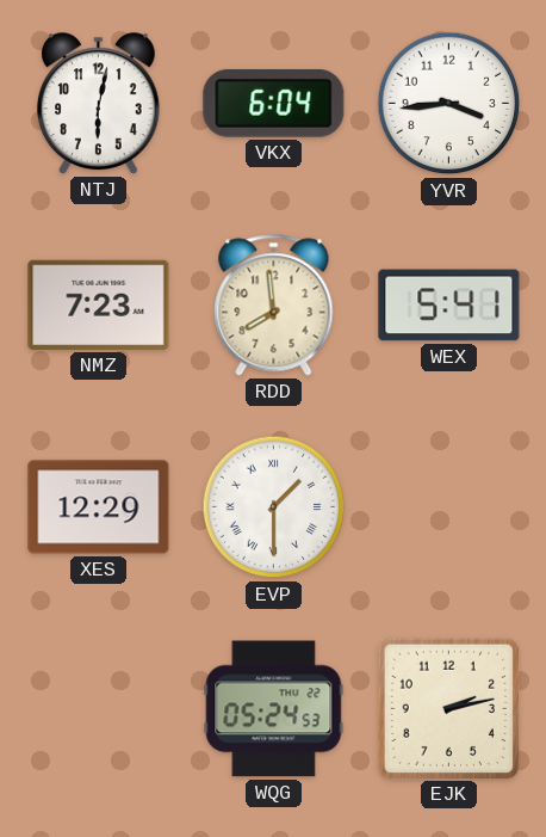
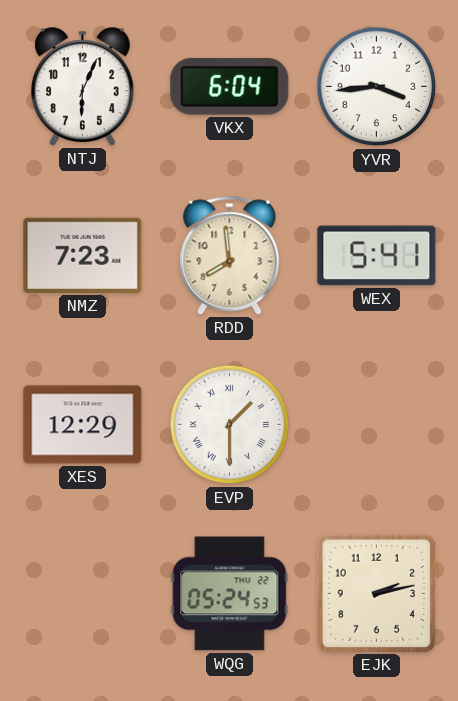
NTJ: 6:02 -> 6:04
